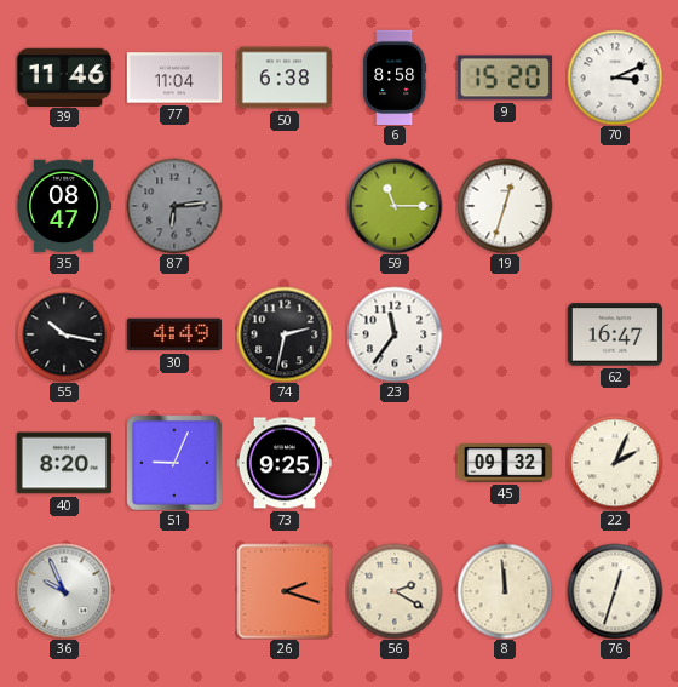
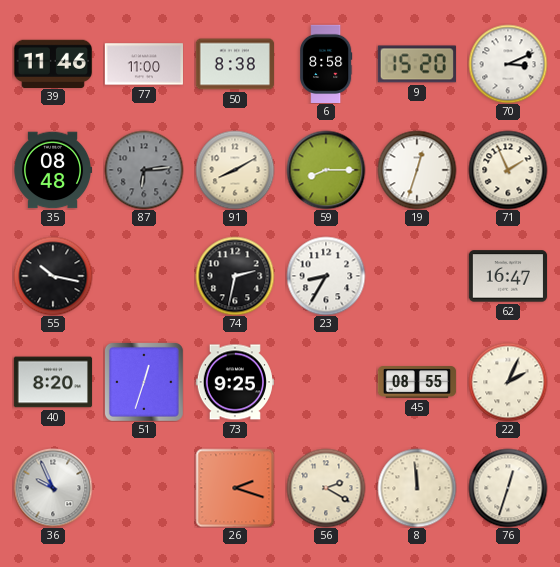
77: 11:04 -> 11:00
50: 6:38 -> 8:38
35: 08:47 -> 08:48
91: none -> 8:10
59: 11:15 -> 8:15
71: none -> 1:56
30: 4:49 -> none
23: 11:36 -> 8:35
51: 9:04 -> 12:33
45: 09:32 -> 08:55
